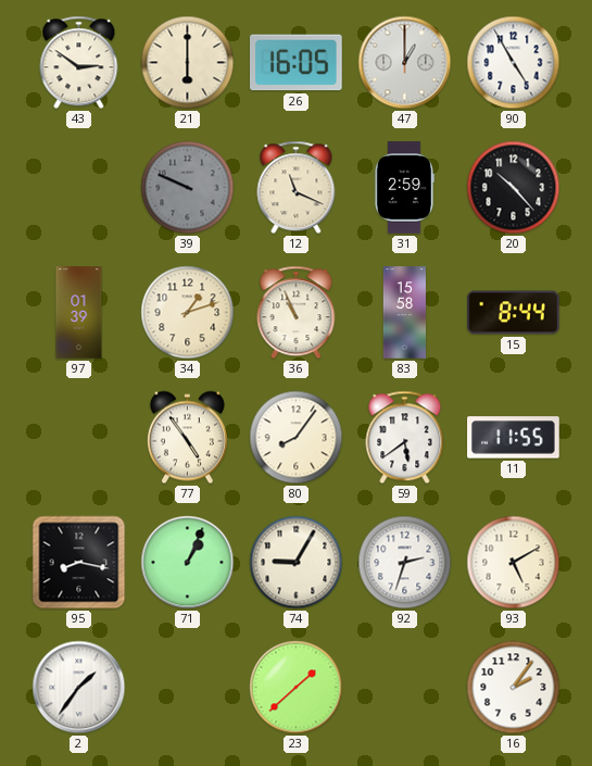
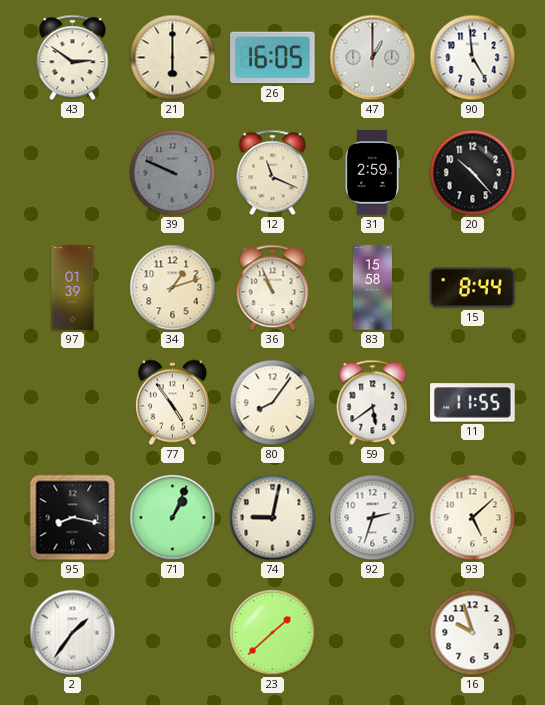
90: 4:55 -> 4:59
74: 9:05 -> 9:02
93: 5:10 -> 5:08
16: 2:06 -> 9:57
